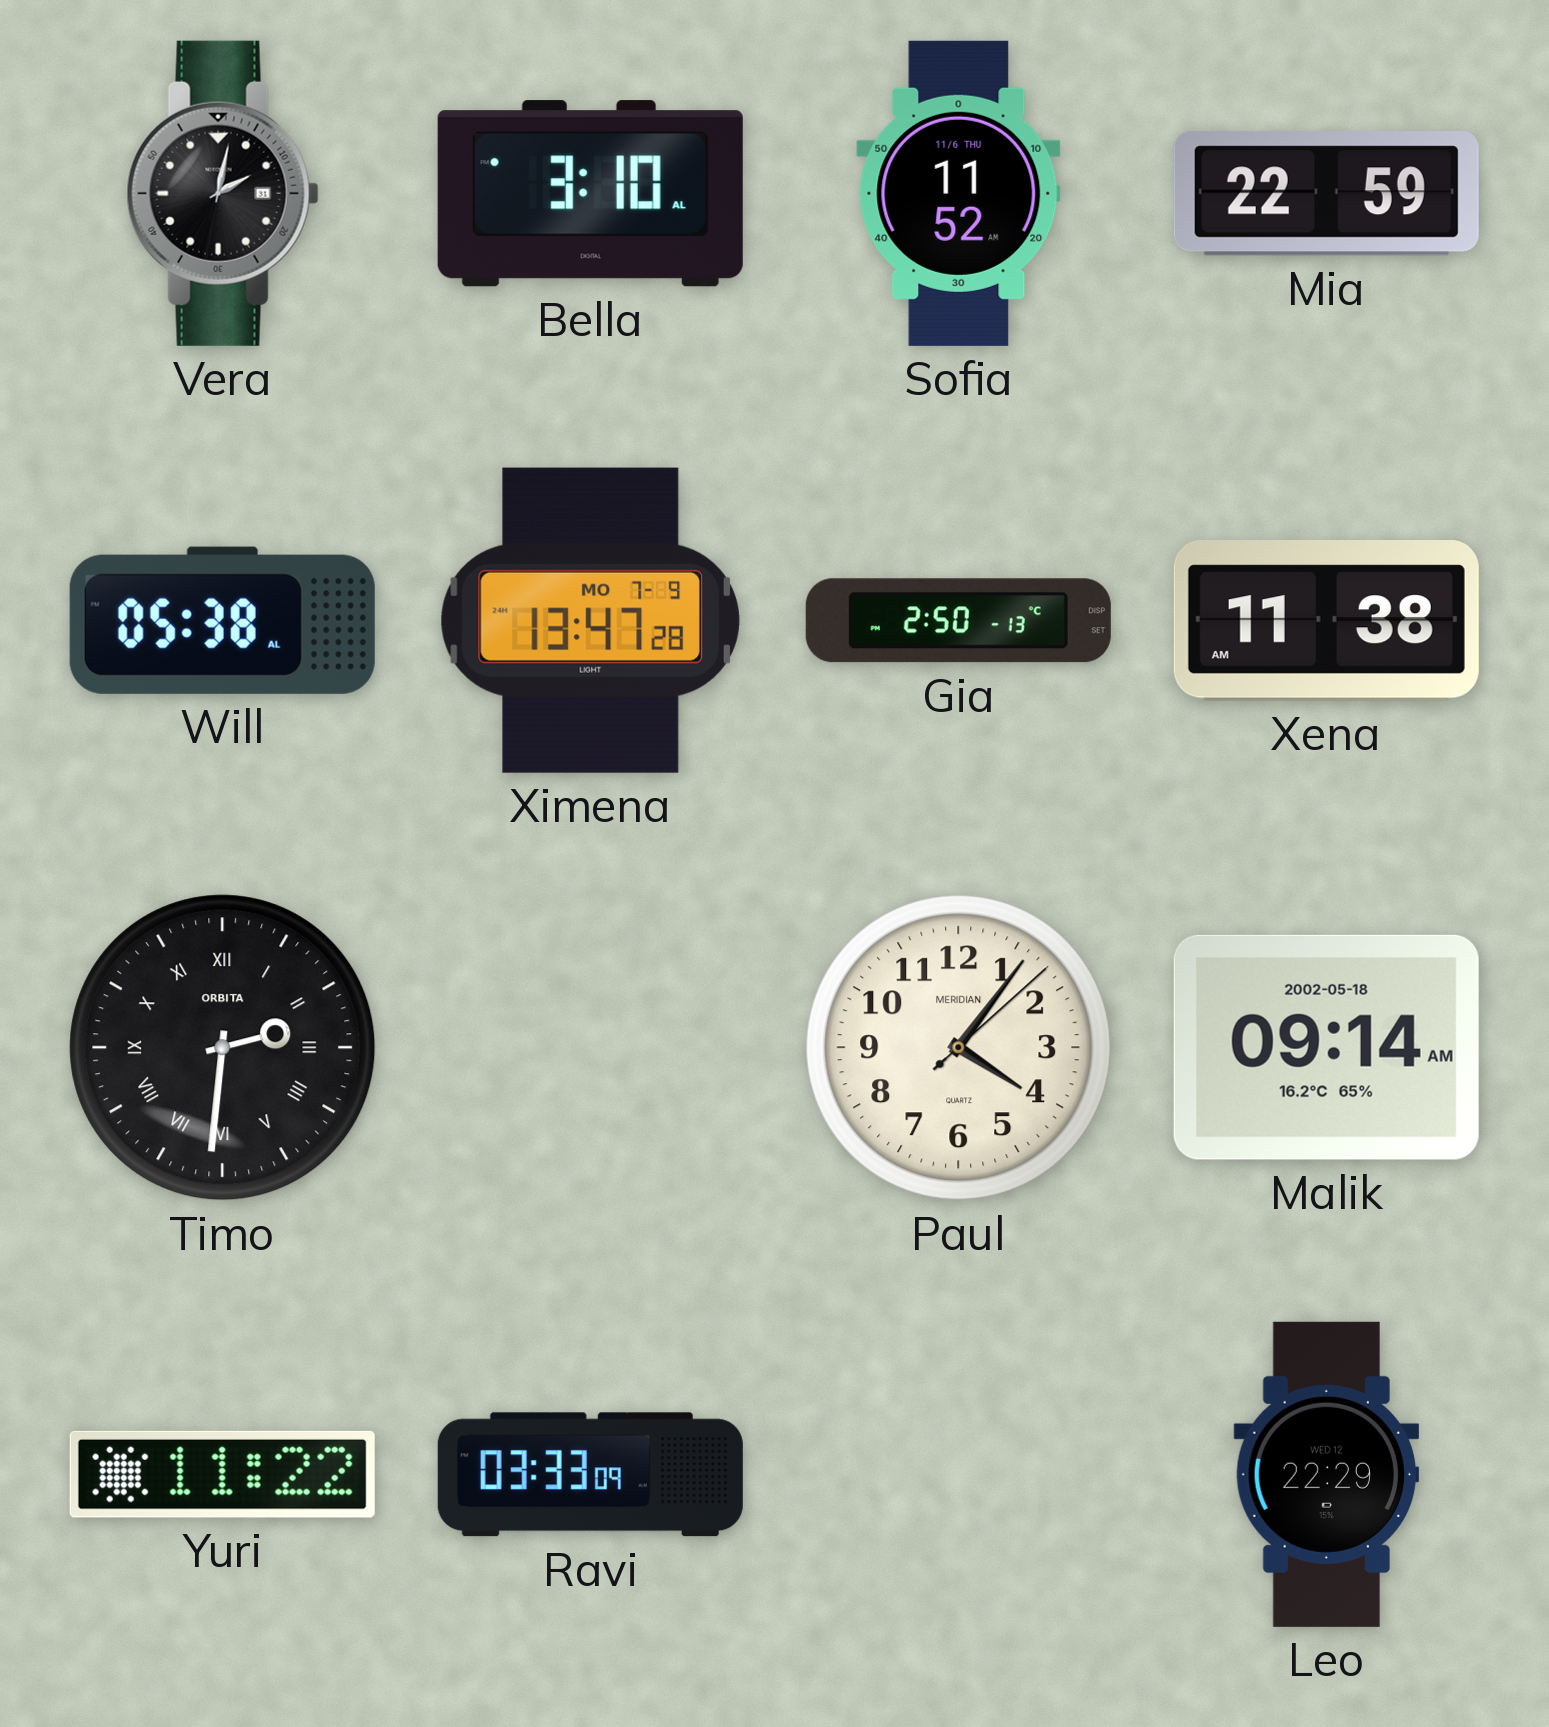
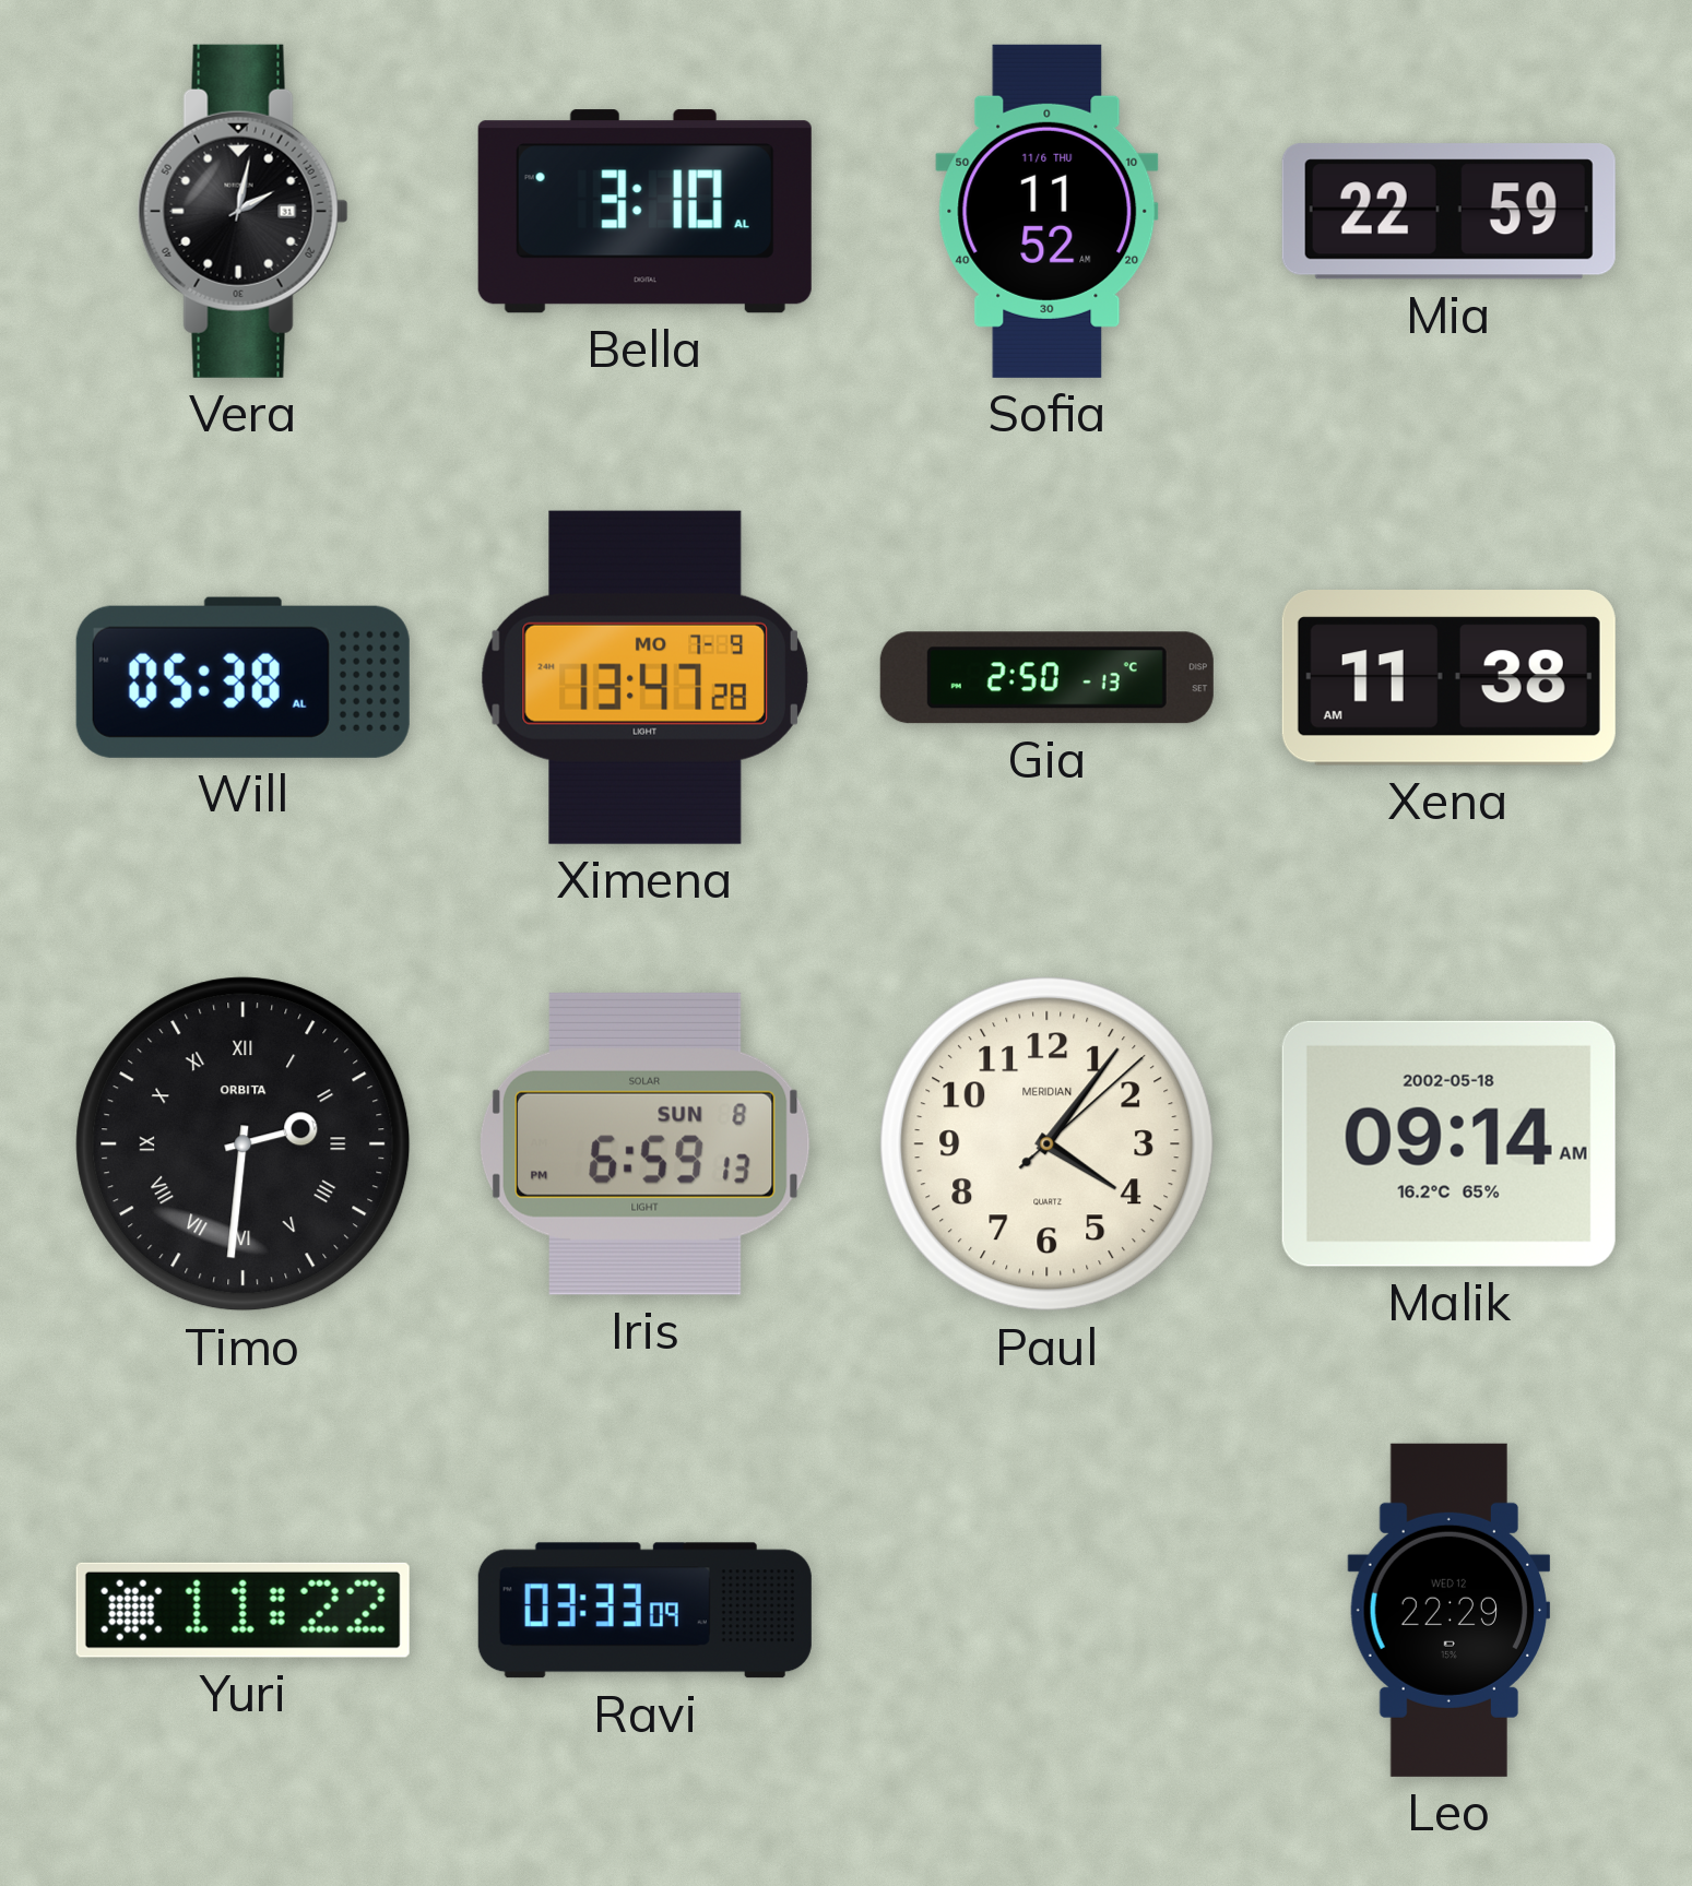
Iris: none -> 6:59
